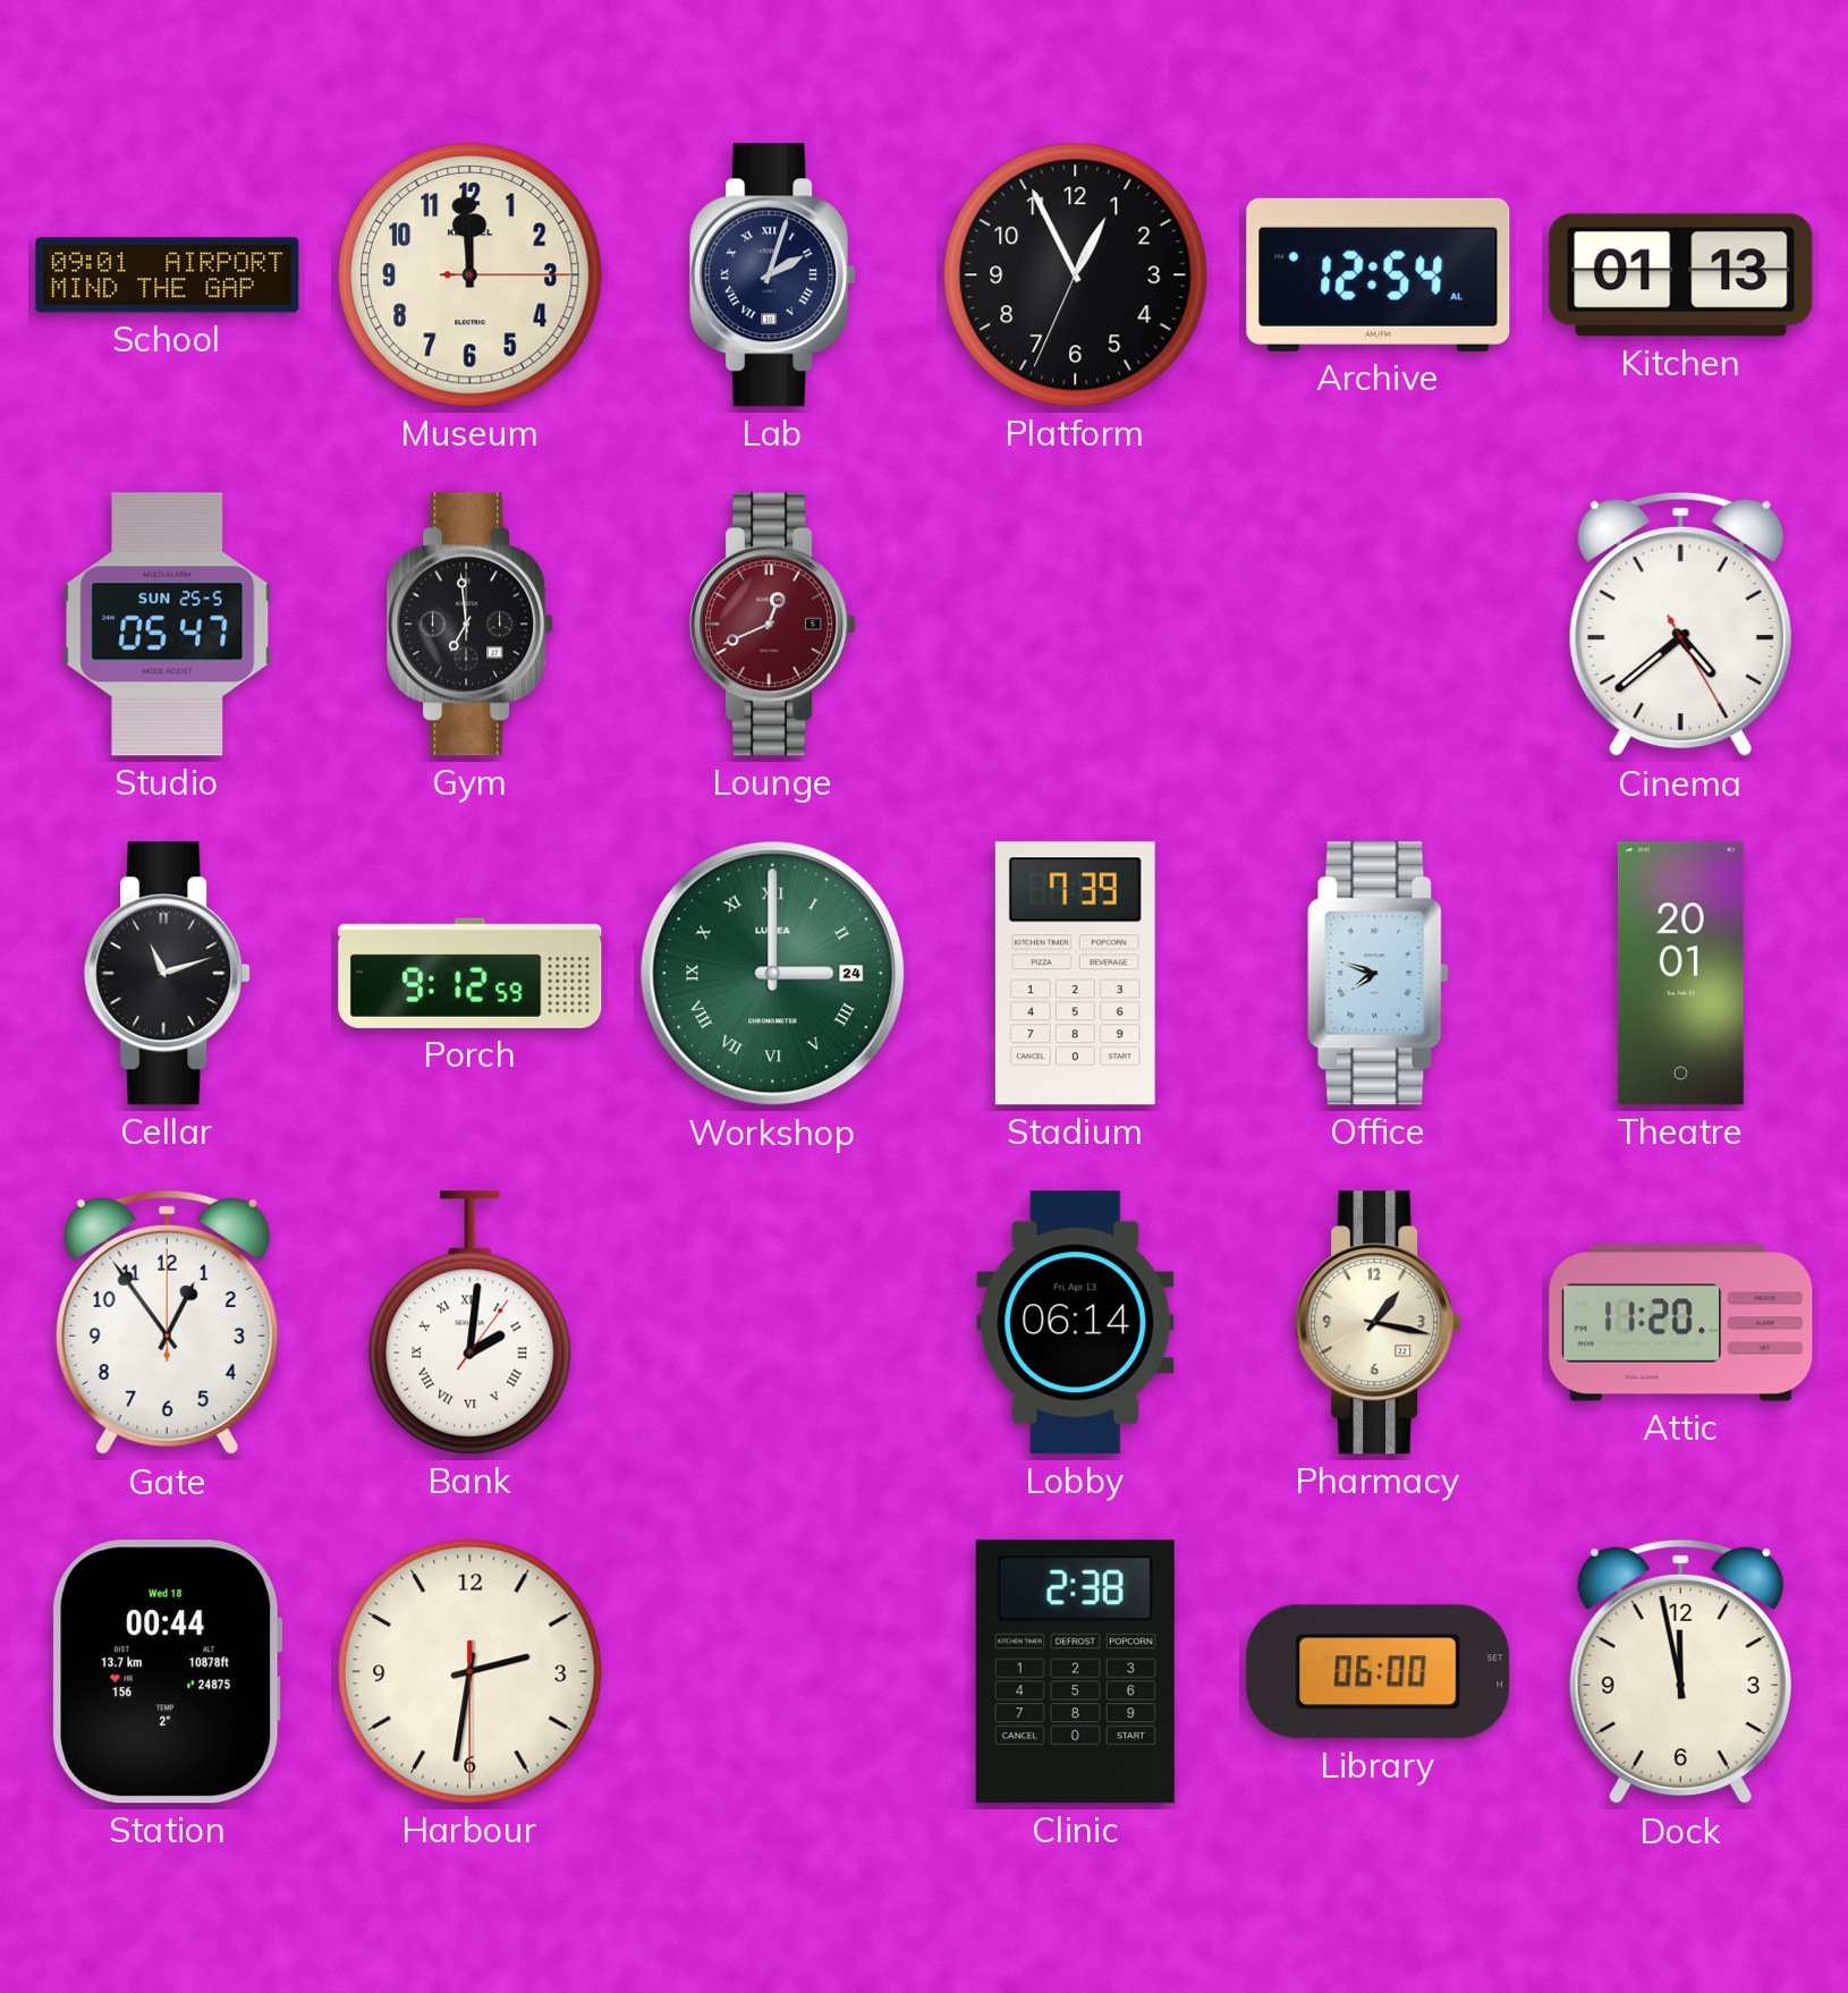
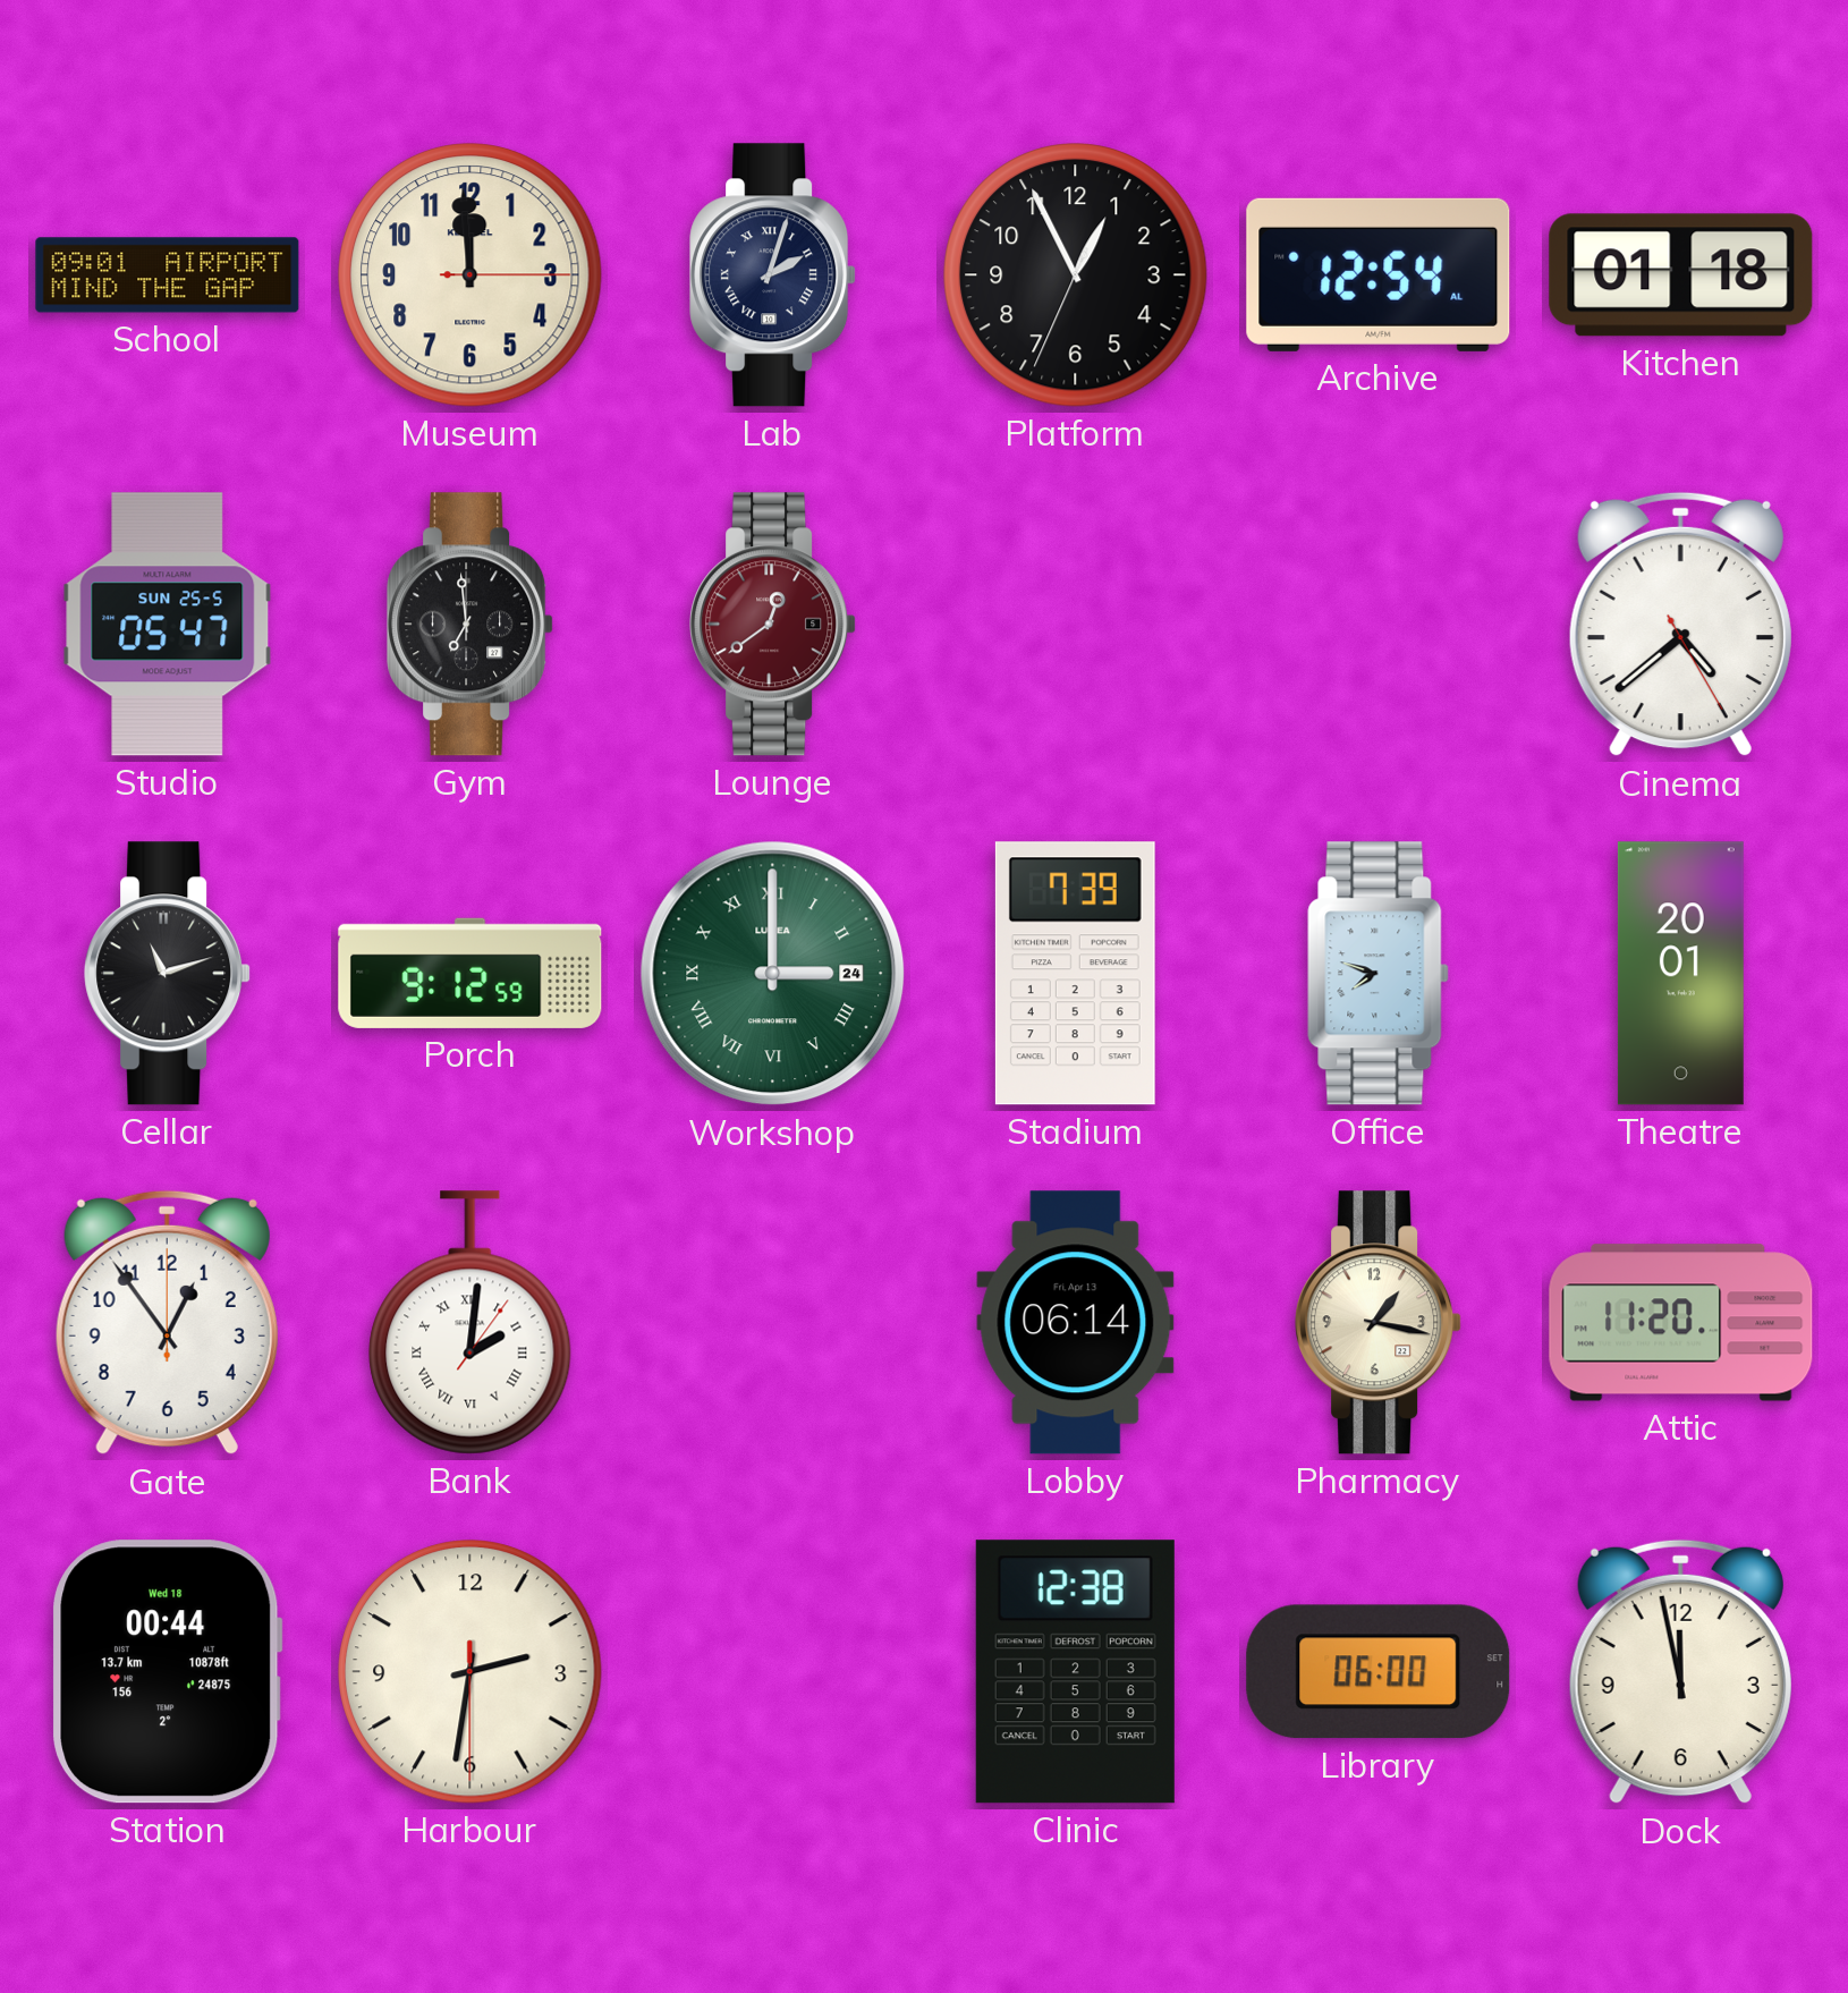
Kitchen: 01:13 -> 01:18
Lounge: 12:41 -> 12:39
Clinic: 2:38 -> 12:38
